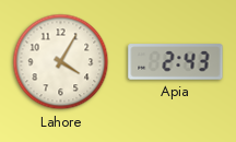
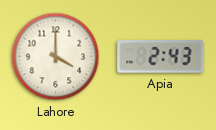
Lahore: 4:05 -> 4:00
